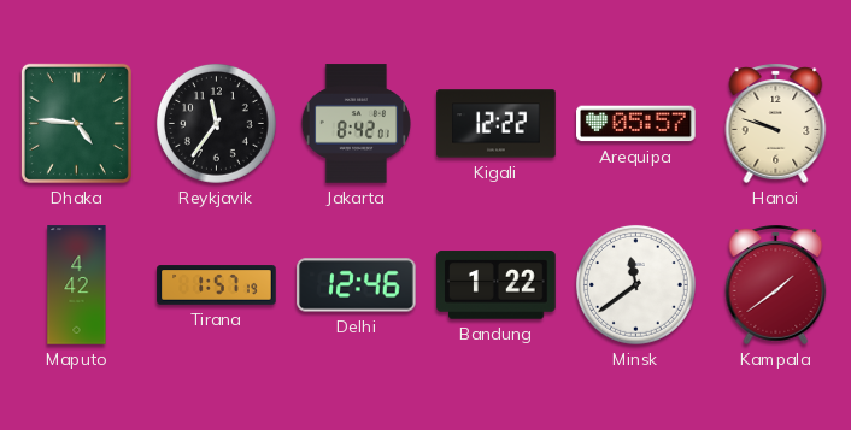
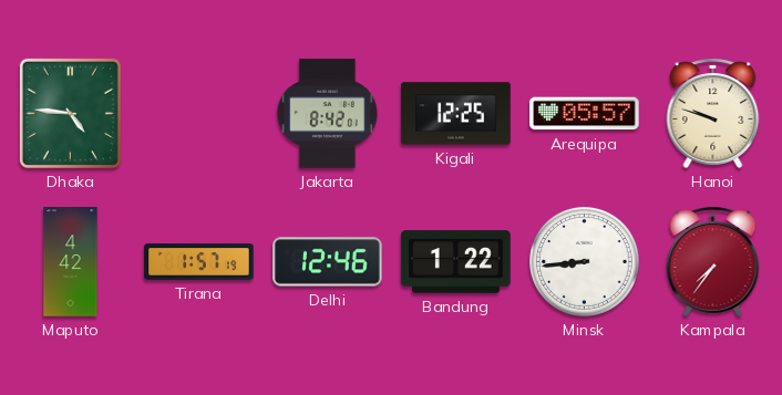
Reykjavik: 11:36 -> none
Kigali: 12:22 -> 12:25
Minsk: 11:39 -> 8:44
Kampala: 1:39 -> 7:36
